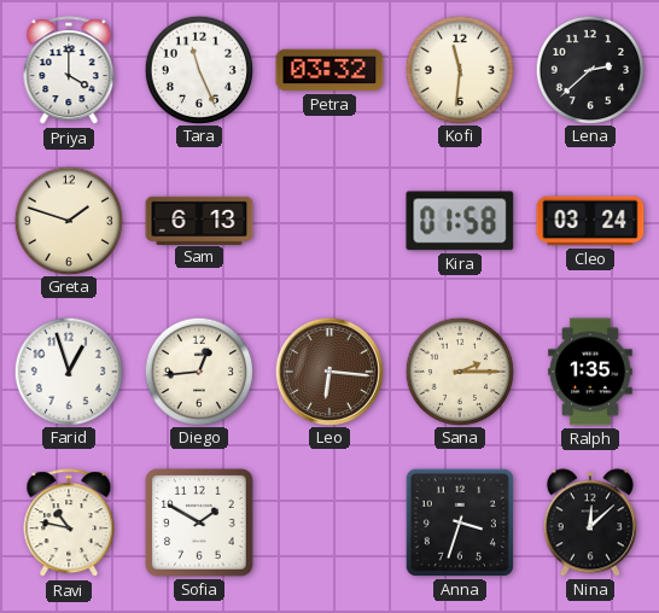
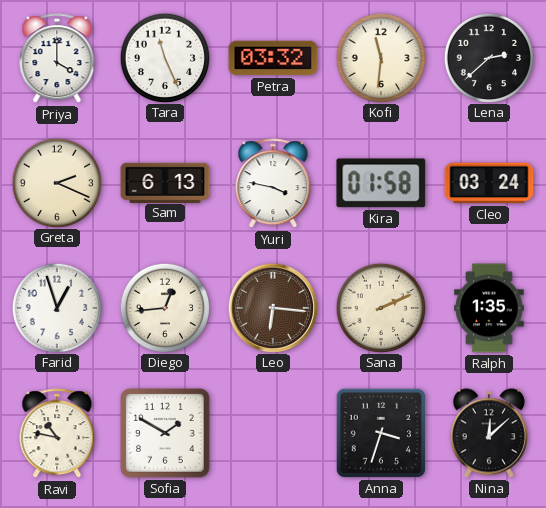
Greta: 1:48 -> 2:19
Yuri: none -> 3:47
Sana: 2:15 -> 2:11
